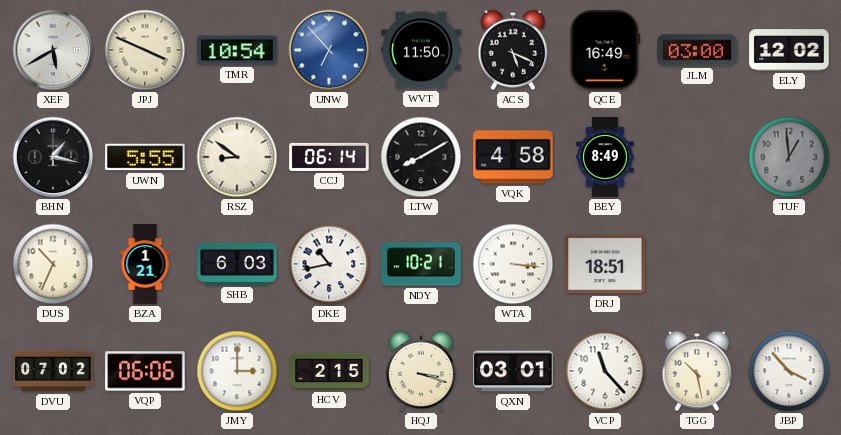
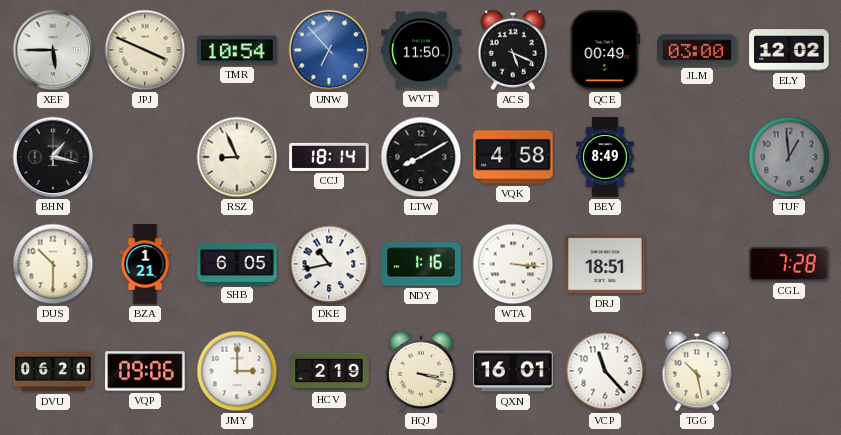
XEF: 5:40 -> 5:45
QCE: 16:49 -> 00:49
UWN: 5:55 -> none
RSZ: 8:51 -> 8:56
CCJ: 06:14 -> 18:14
DUS: 10:34 -> 10:30
SHB: 6:03 -> 6:05
NDY: 10:21 -> 1:16
CGL: none -> 7:28
DVU: 07:02 -> 06:20
VQP: 06:06 -> 09:06
HCV: 2:15 -> 2:19
QXN: 03:01 -> 16:01
JBP: 3:53 -> none
